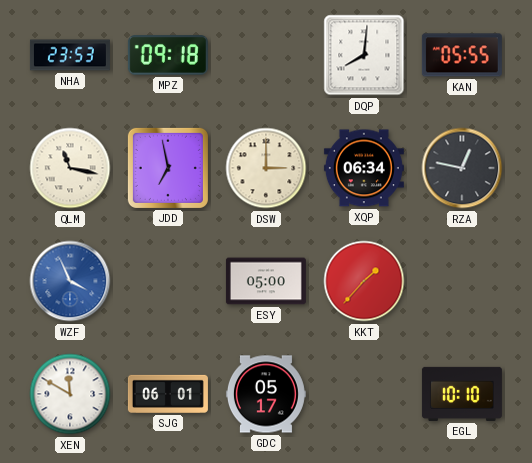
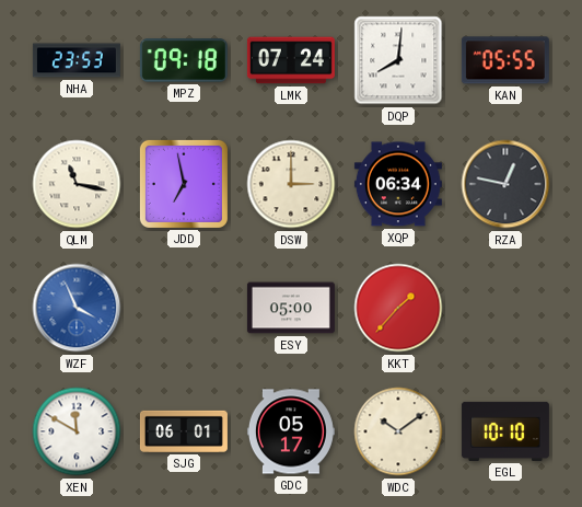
LMK: none -> 07:24
WDC: none -> 10:09
